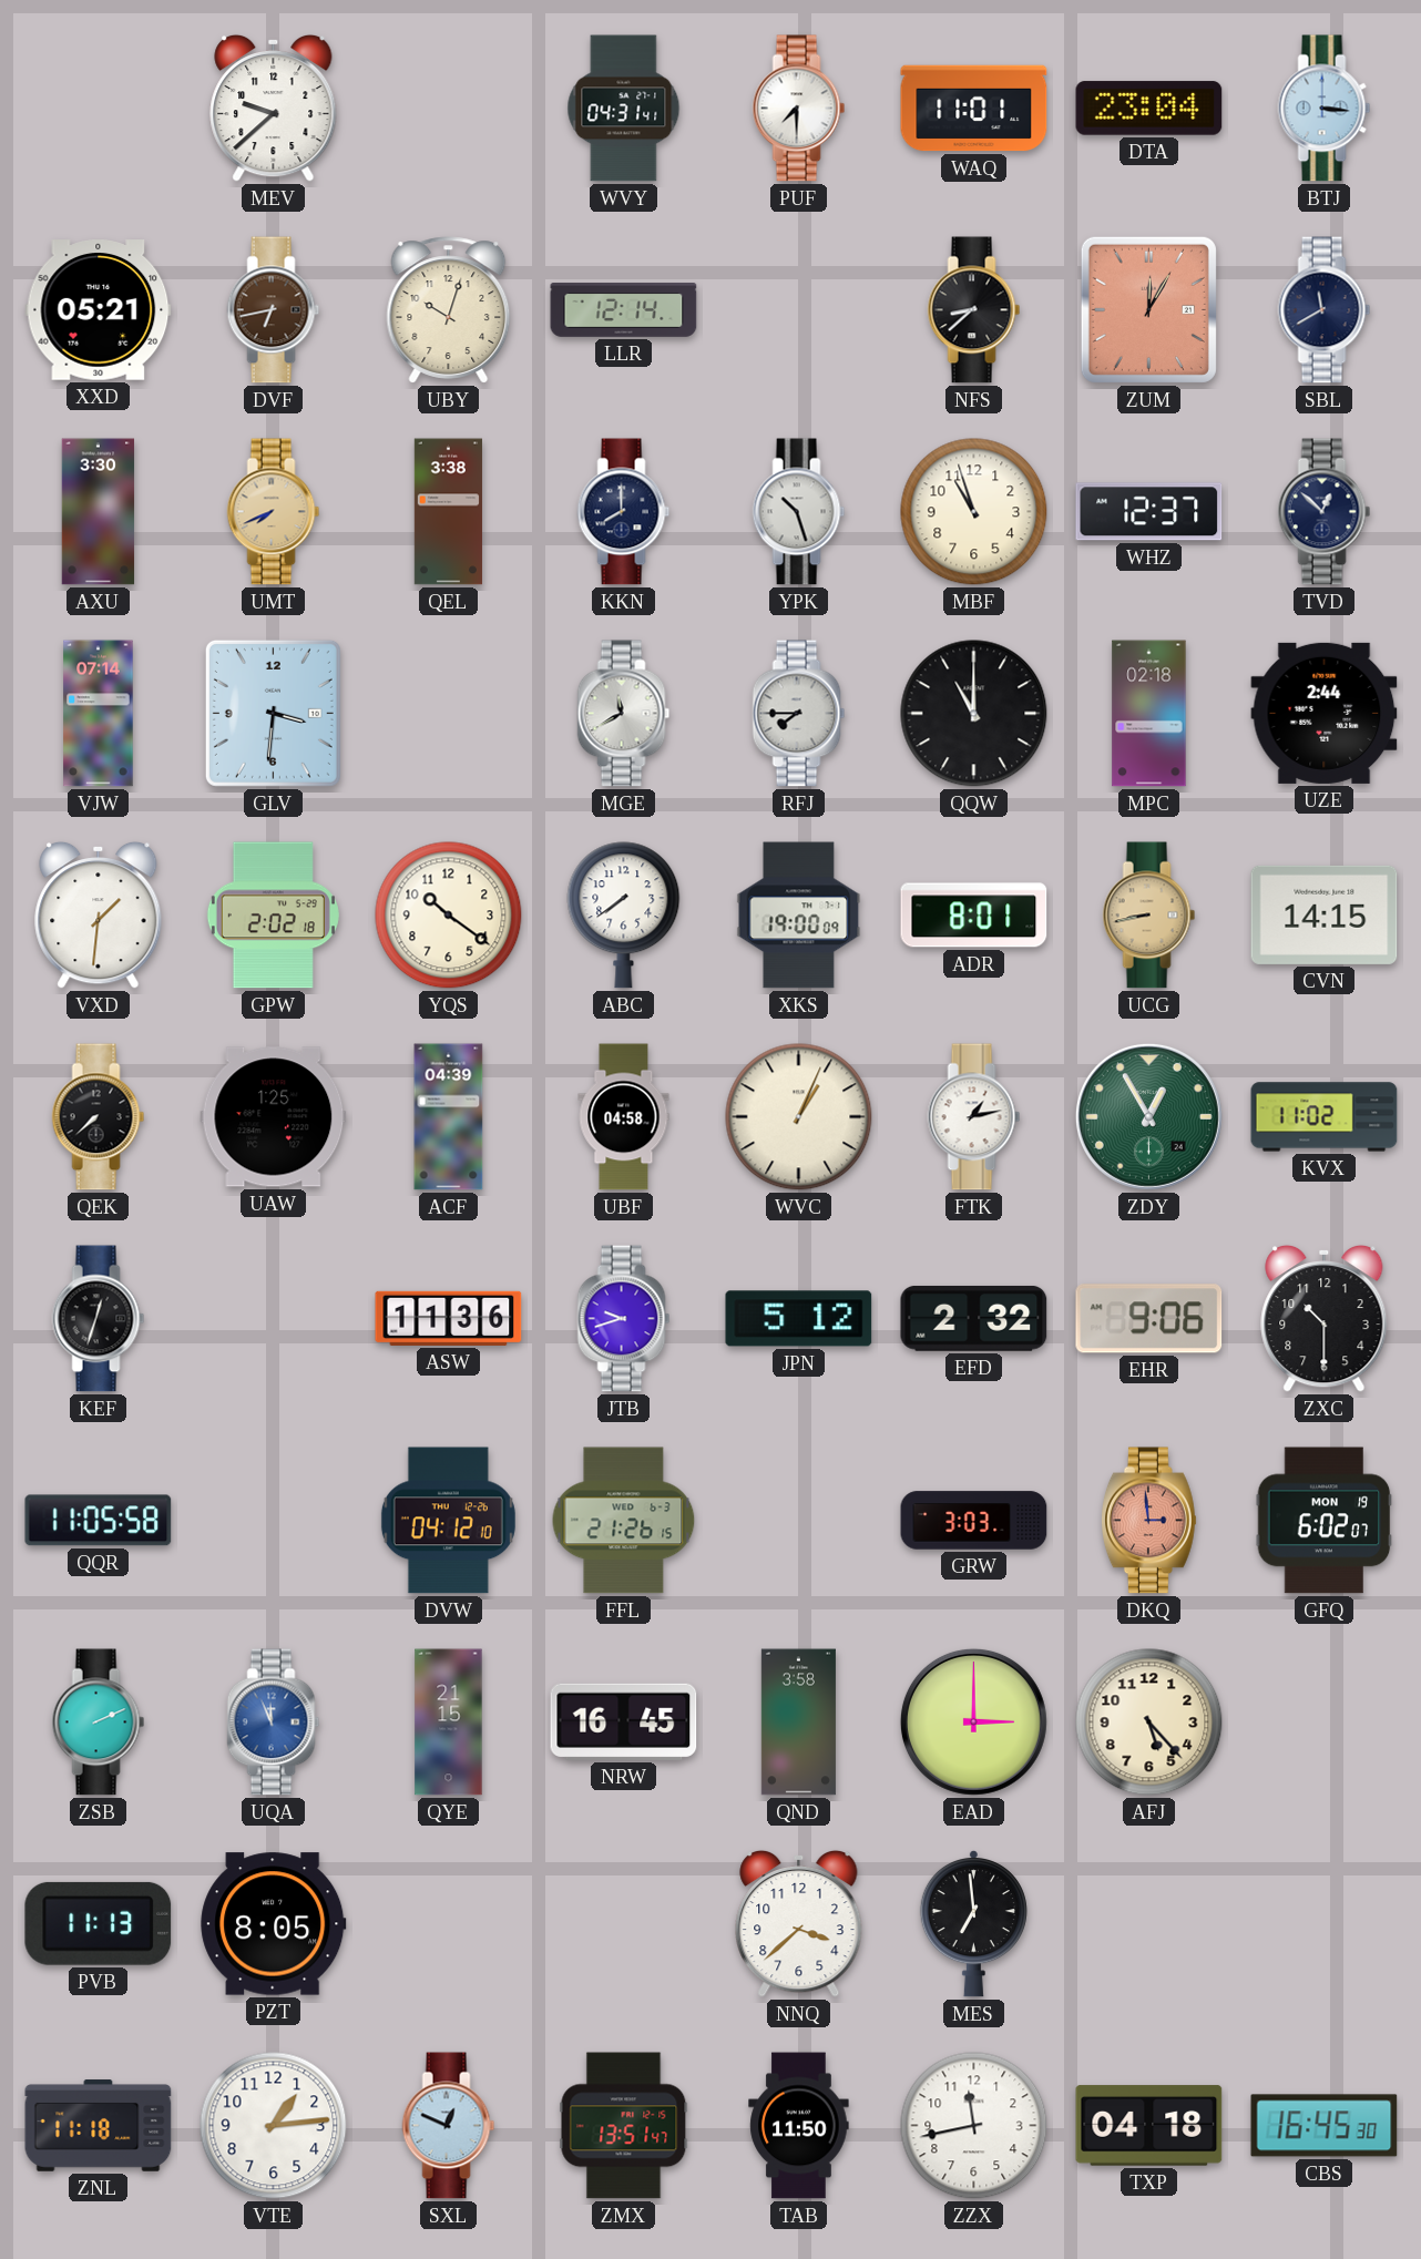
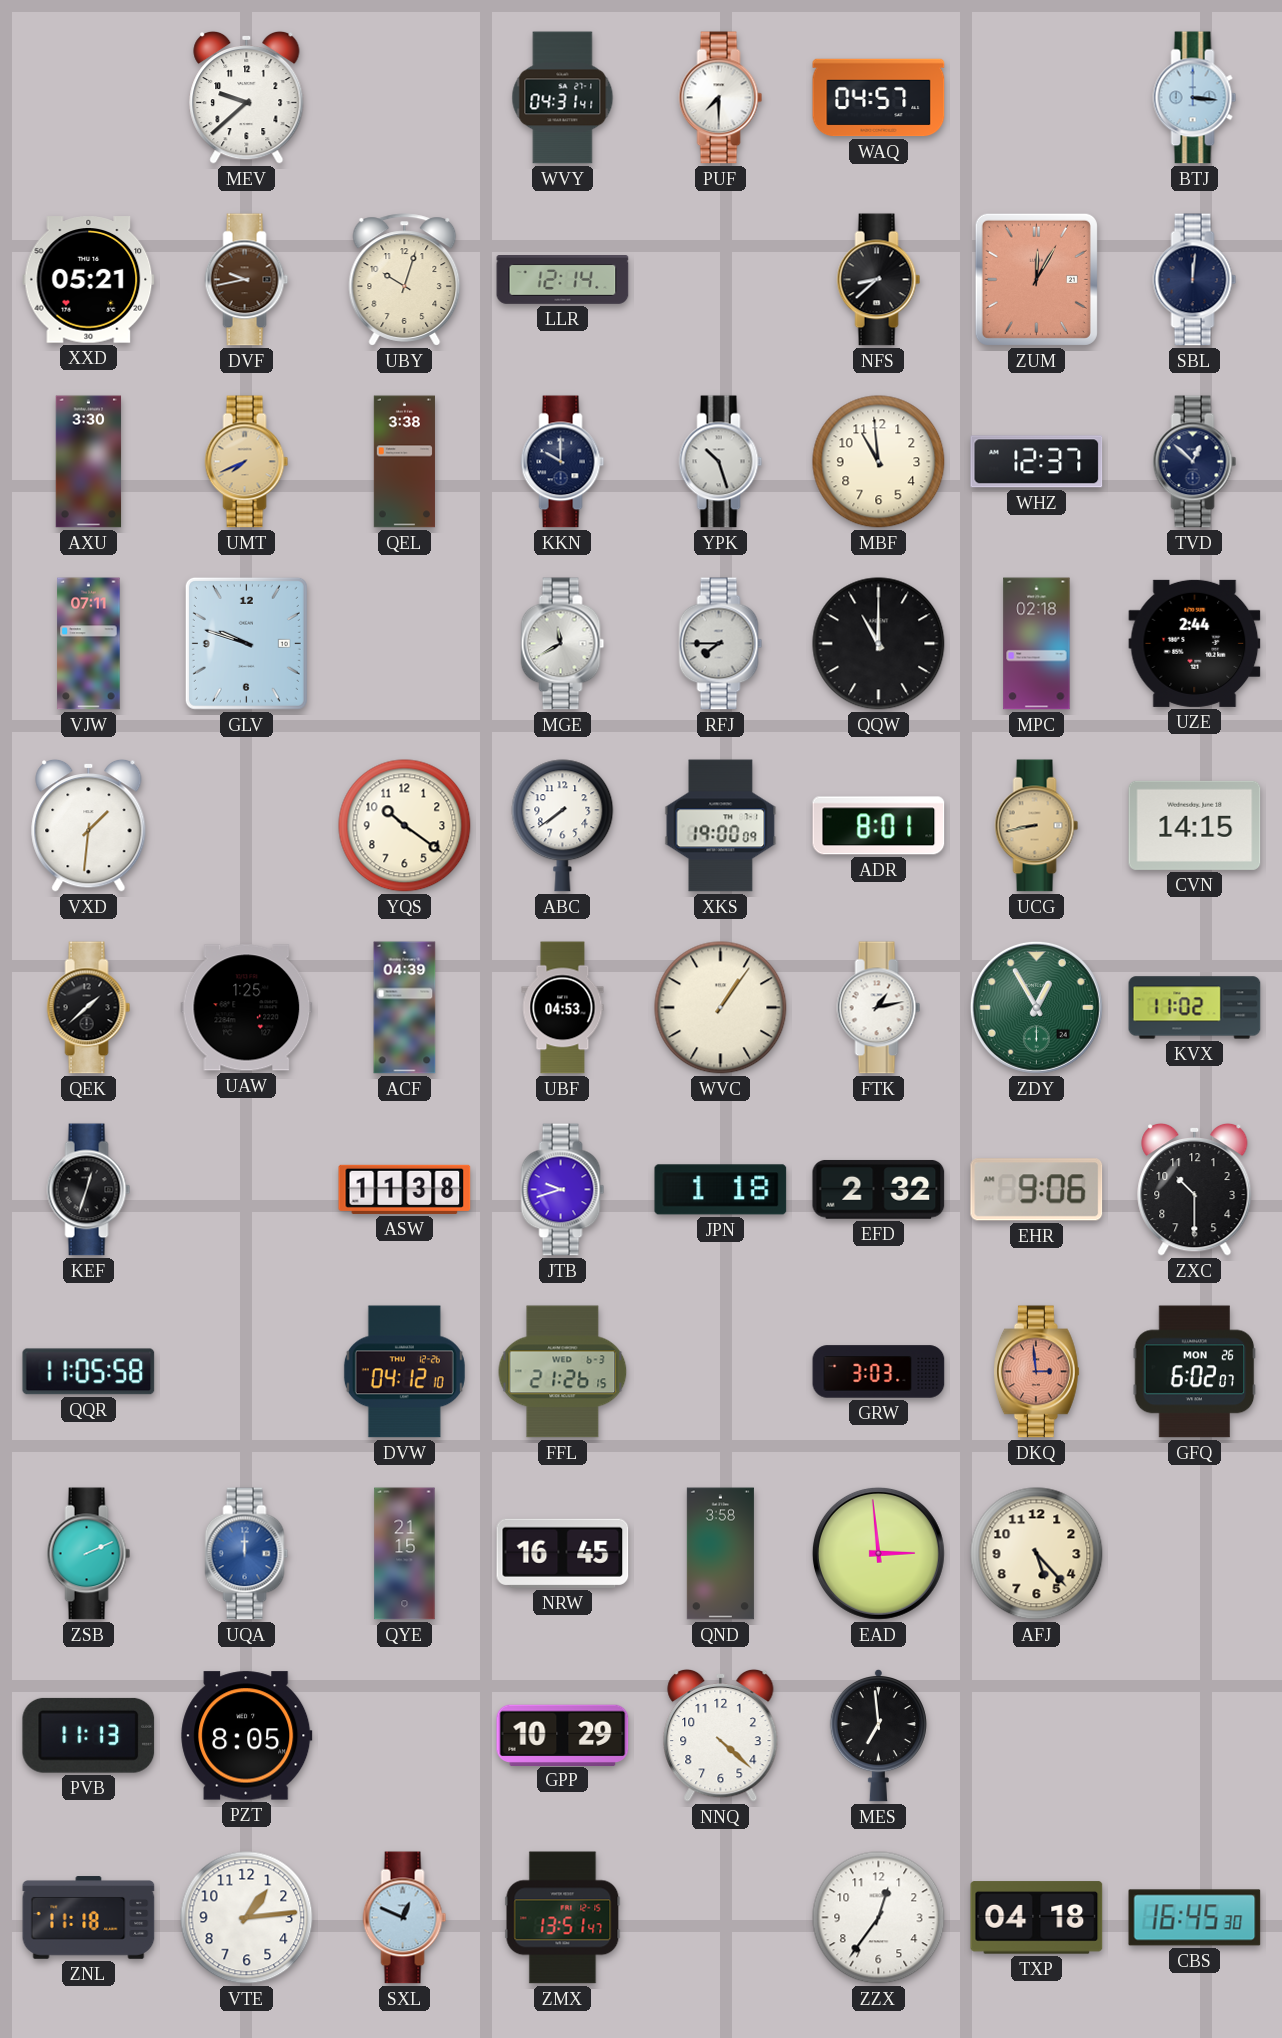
WAQ: 11:01 -> 04:57
DTA: 23:04 -> none
DVF: 6:43 -> 9:43
SBL: 11:40 -> 12:01
KKN: 8:00 -> 10:00
MBF: 10:57 -> 10:59
VJW: 07:14 -> 07:11
GLV: 3:31 -> 9:48
GPW: 2:02 -> none
QEK: 7:38 -> 1:38
UBF: 04:58 -> 04:53
WVC: 1:04 -> 1:06
ASW: 11:36 -> 11:38
JPN: 5:12 -> 1:18
GFQ date: MON 19 -> MON 26
UQA: 11:56 -> 12:00
EAD: 3:00 -> 2:59
GPP: none -> 10:29
NNQ: 3:38 -> 4:22
TAB: 11:50 -> none
ZZX: 11:43 -> 12:36
